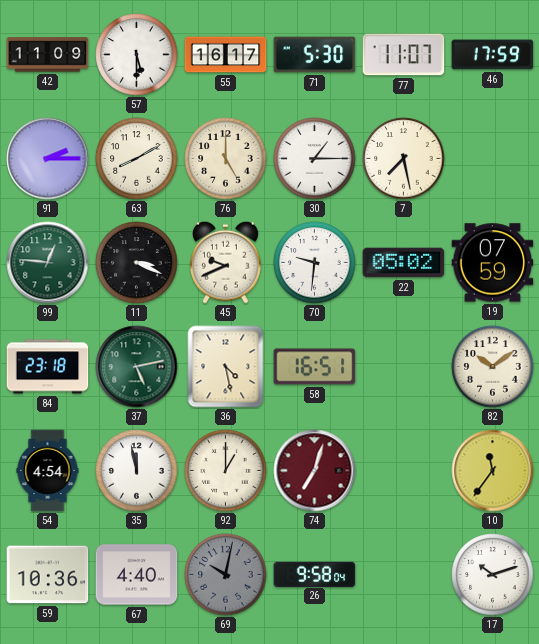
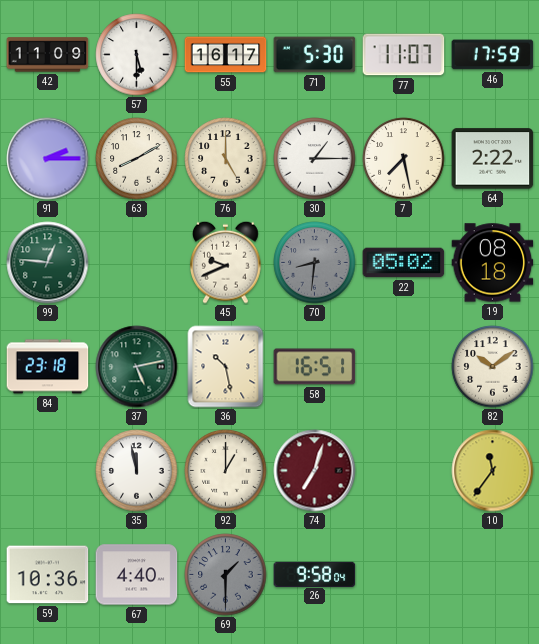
64: none -> 2:22
11: 3:19 -> none
70: 9:31 -> 8:31
70 dial: white -> grey
19: 07:59 -> 08:18
36: 4:28 -> 10:28
54: 4:54 -> none
69: 10:02 -> 1:30
17: 10:12 -> none
